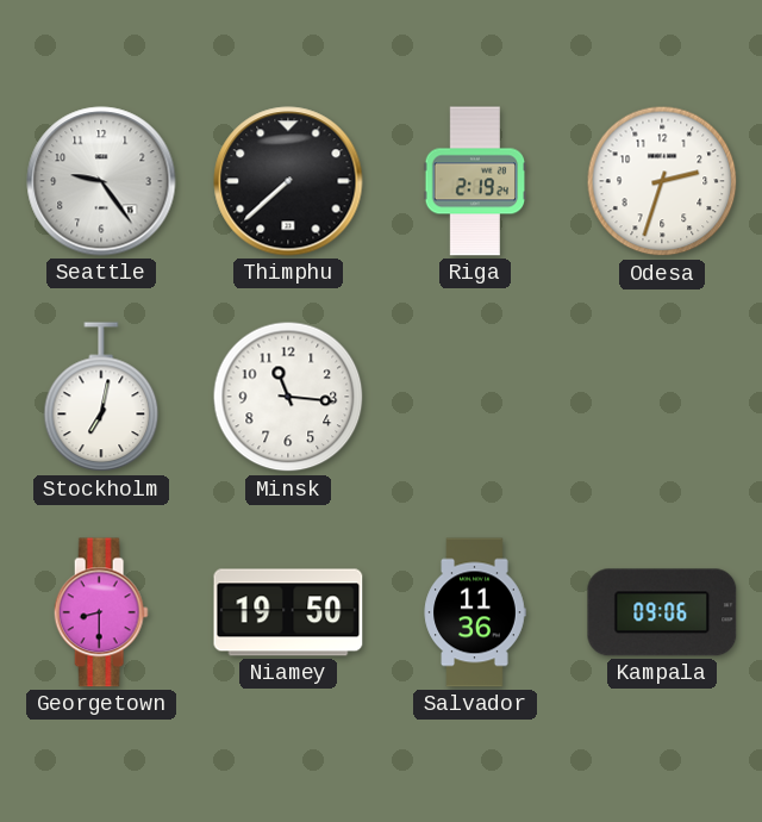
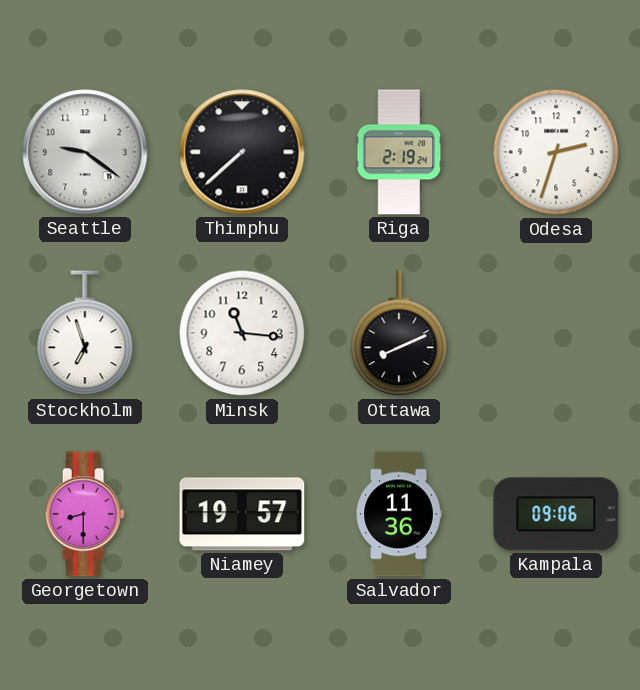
Seattle: 9:24 -> 9:21
Stockholm: 7:02 -> 6:57
Ottawa: none -> 8:11
Niamey: 19:50 -> 19:57
